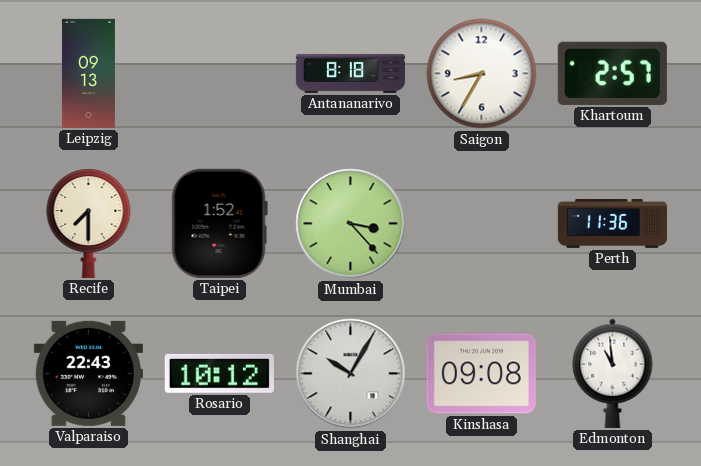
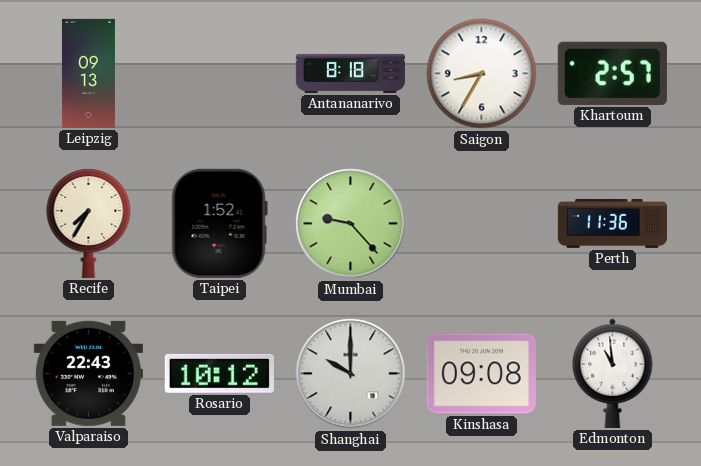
Recife: 7:30 -> 7:35
Mumbai: 3:23 -> 9:23
Shanghai: 10:05 -> 10:00
